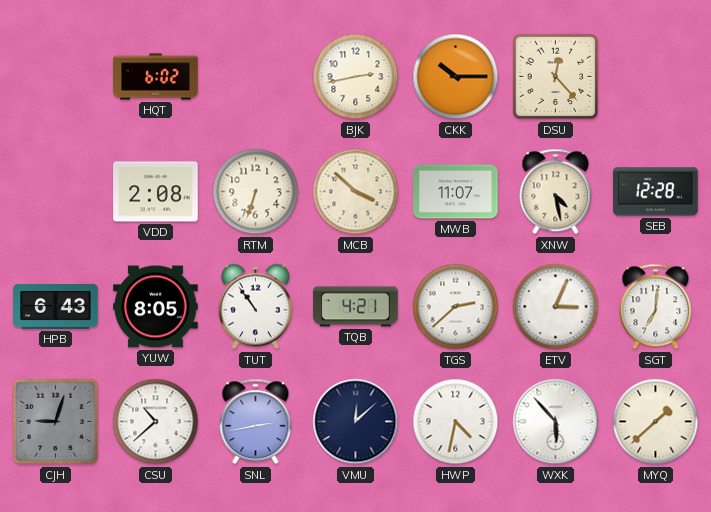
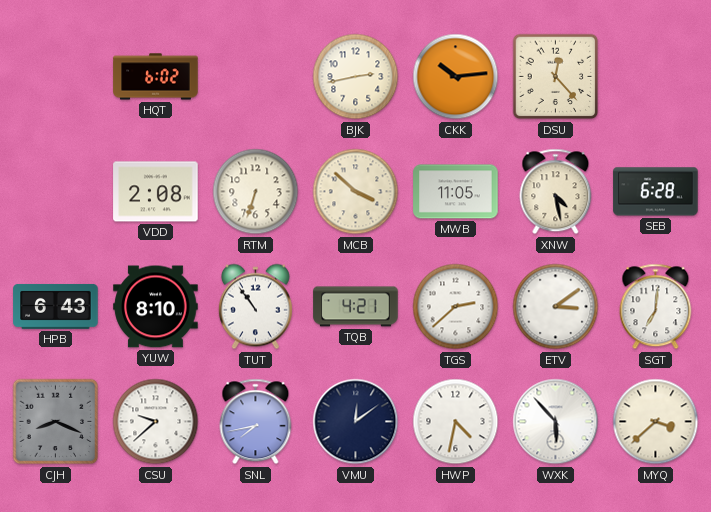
CKK: 10:15 -> 10:14
MWB: 11:07 -> 11:05
SEB: 12:28 -> 6:28
YUW: 8:05 -> 8:10
ETV: 3:04 -> 3:09
CJH: 9:03 -> 8:19
CSU: 10:38 -> 9:38
SNL: 2:43 -> 7:43
VMU: 12:08 -> 12:09
MYQ: 1:38 -> 3:38
